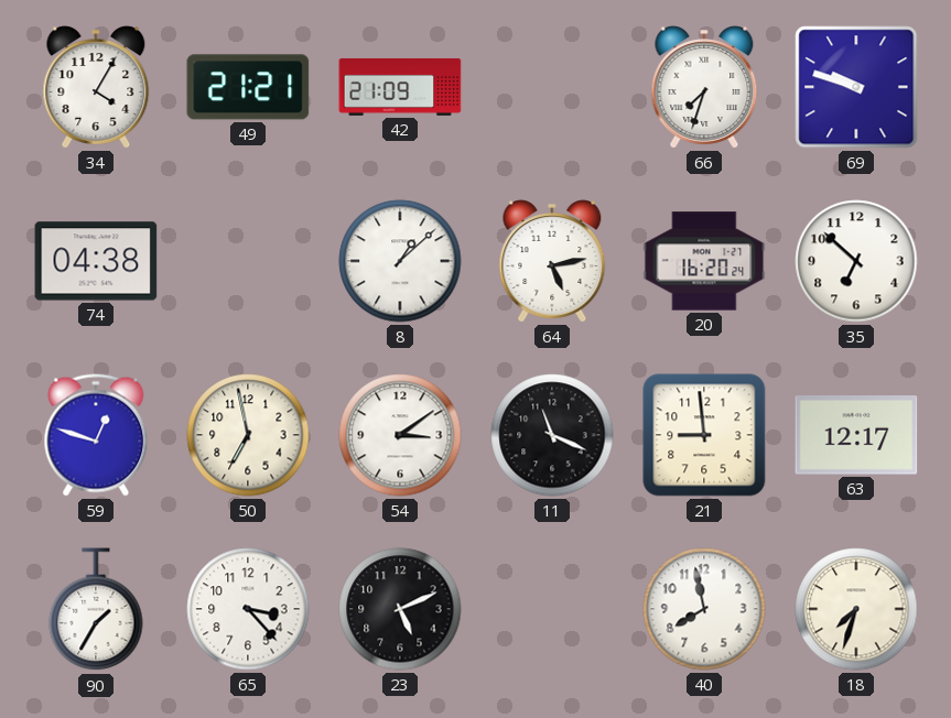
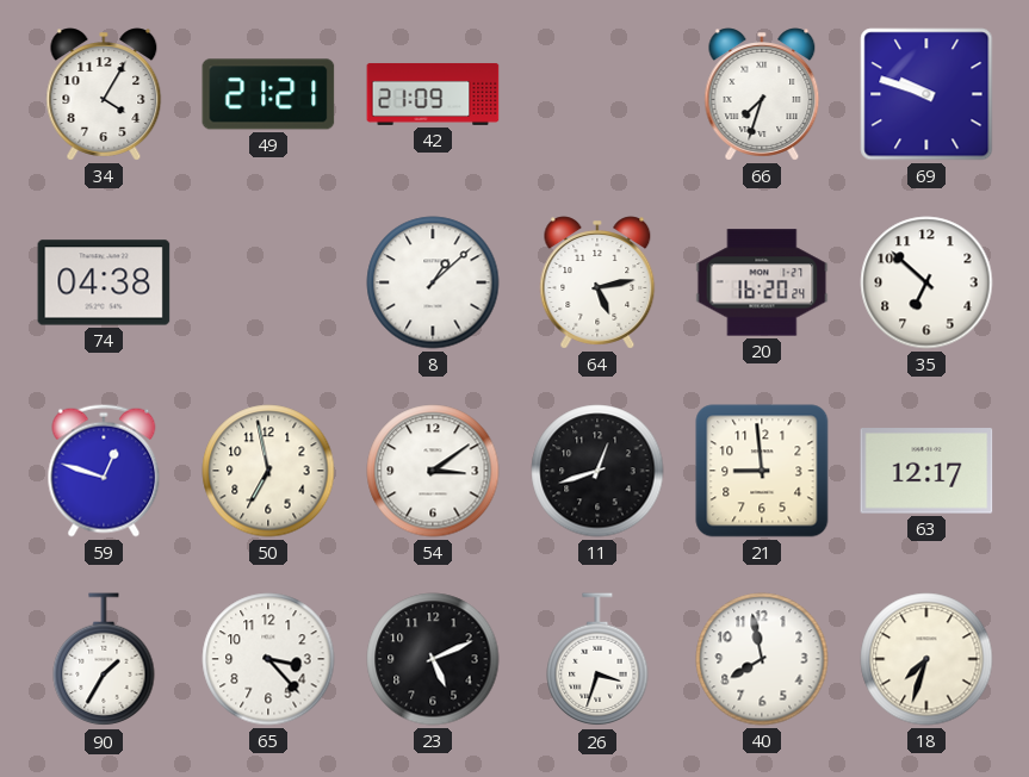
11: 11:19 -> 12:42
26: none -> 3:33
